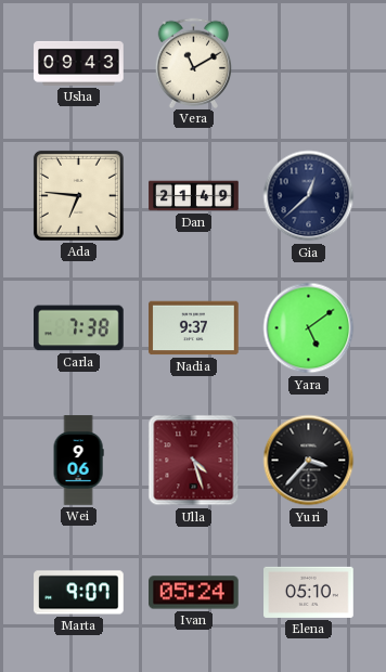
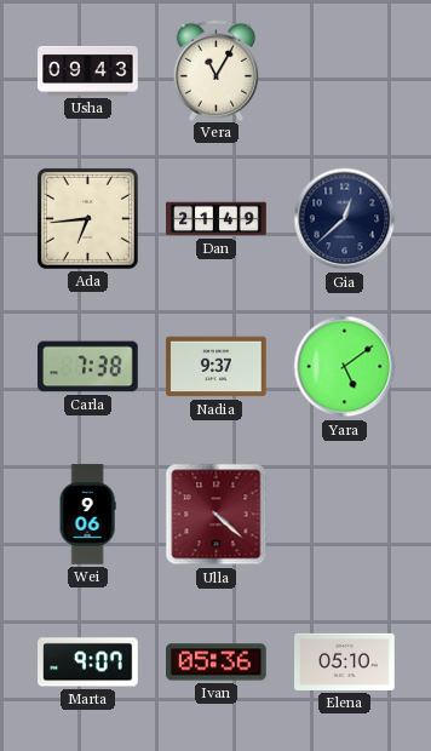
Vera: 11:10 -> 11:05
Ada: 6:46 -> 6:44
Ulla: 4:27 -> 4:22
Yuri: 3:37 -> none
Ivan: 05:24 -> 05:36
